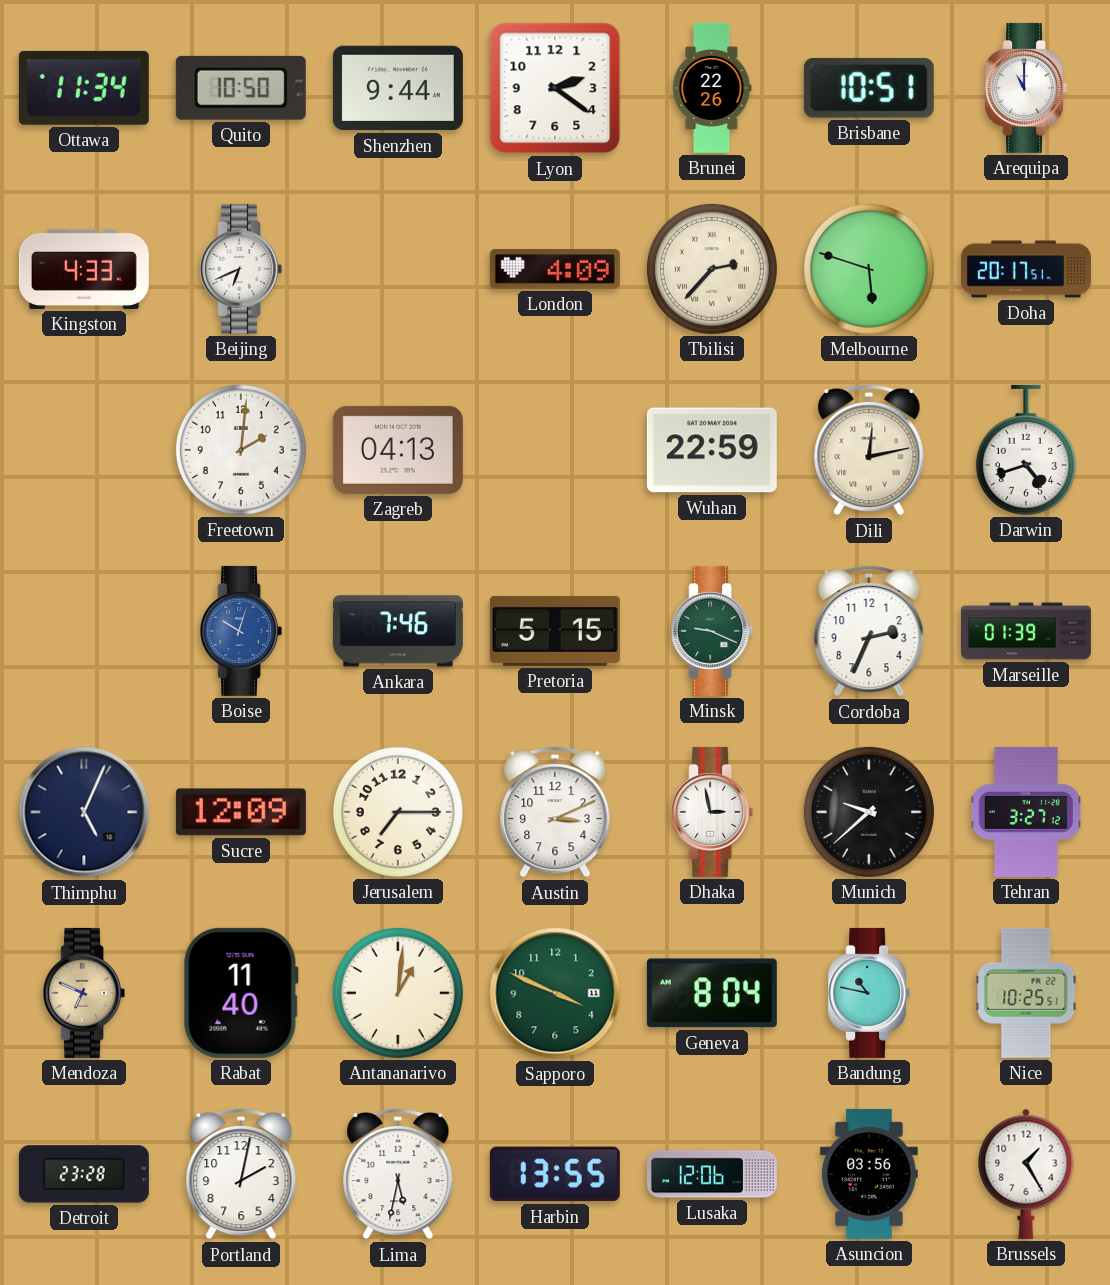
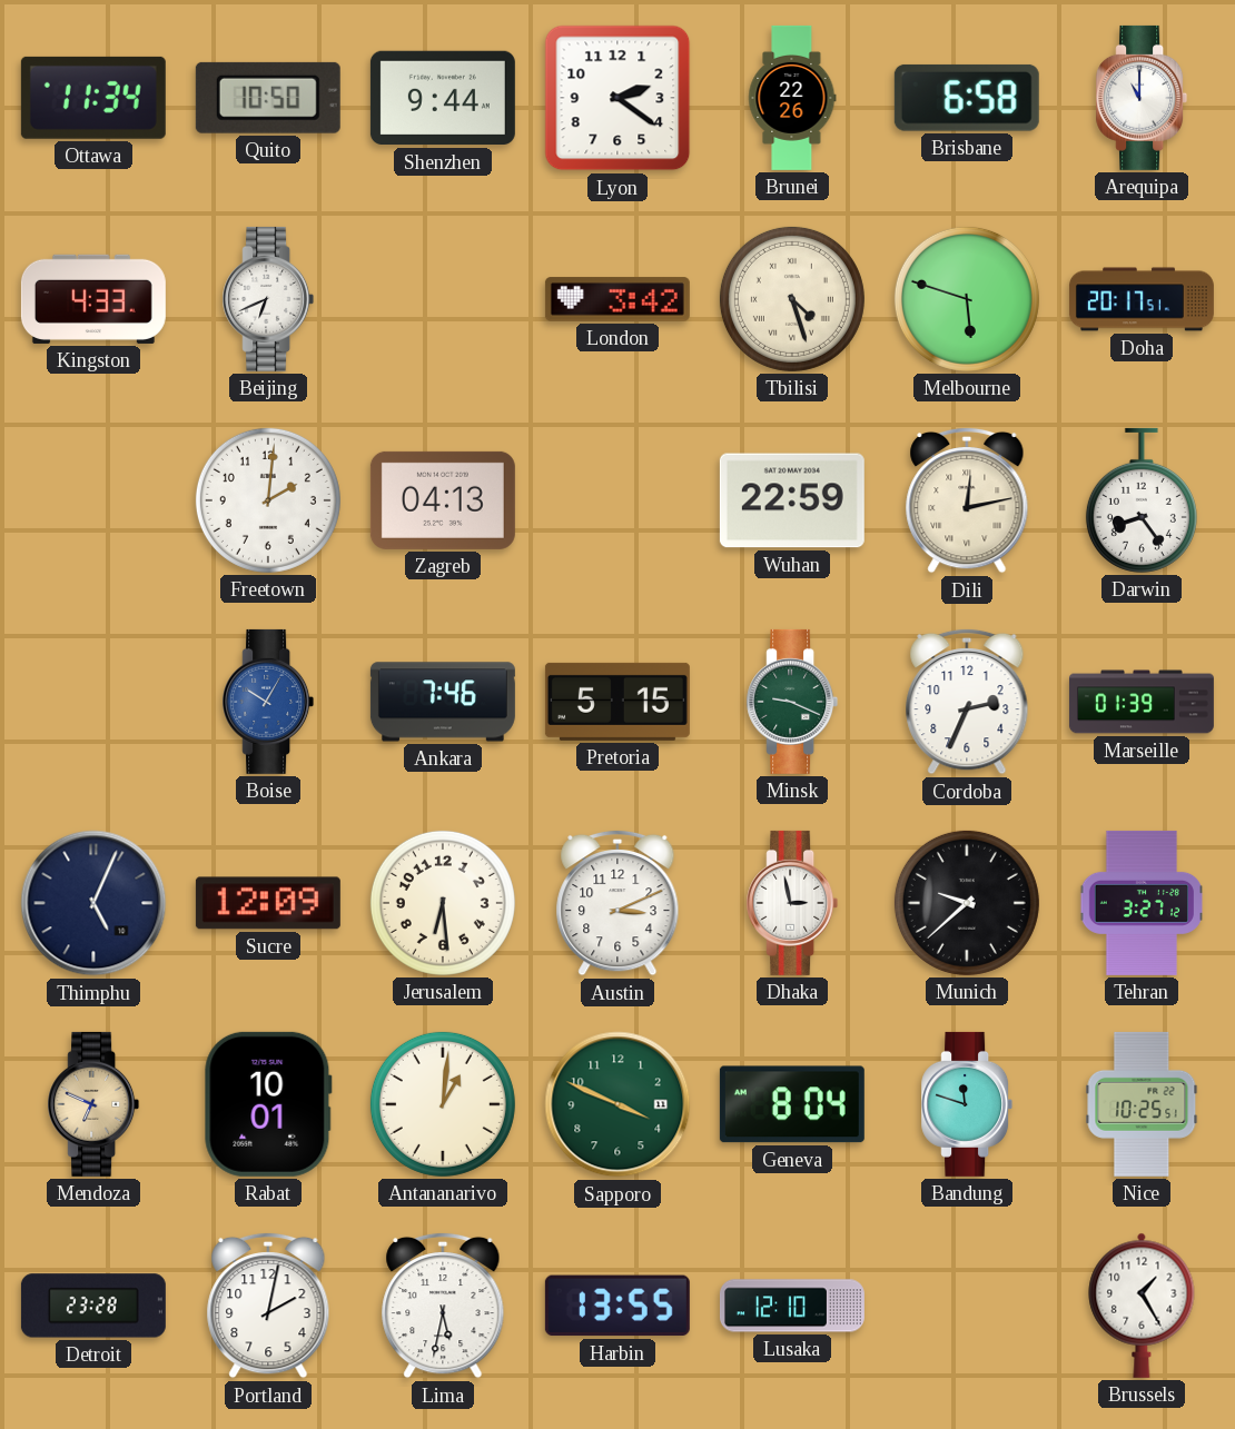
Brisbane: 10:51 -> 6:58
London: 4:09 -> 3:42
Tbilisi: 2:37 -> 4:27
Darwin: 4:42 -> 8:24
Boise: 10:03 -> 10:05
Jerusalem: 7:15 -> 6:29
Rabat: 11:40 -> 10:01
Bandung: 10:47 -> 11:48
Lusaka: 12:06 -> 12:10
Asuncion: 03:56 -> none
